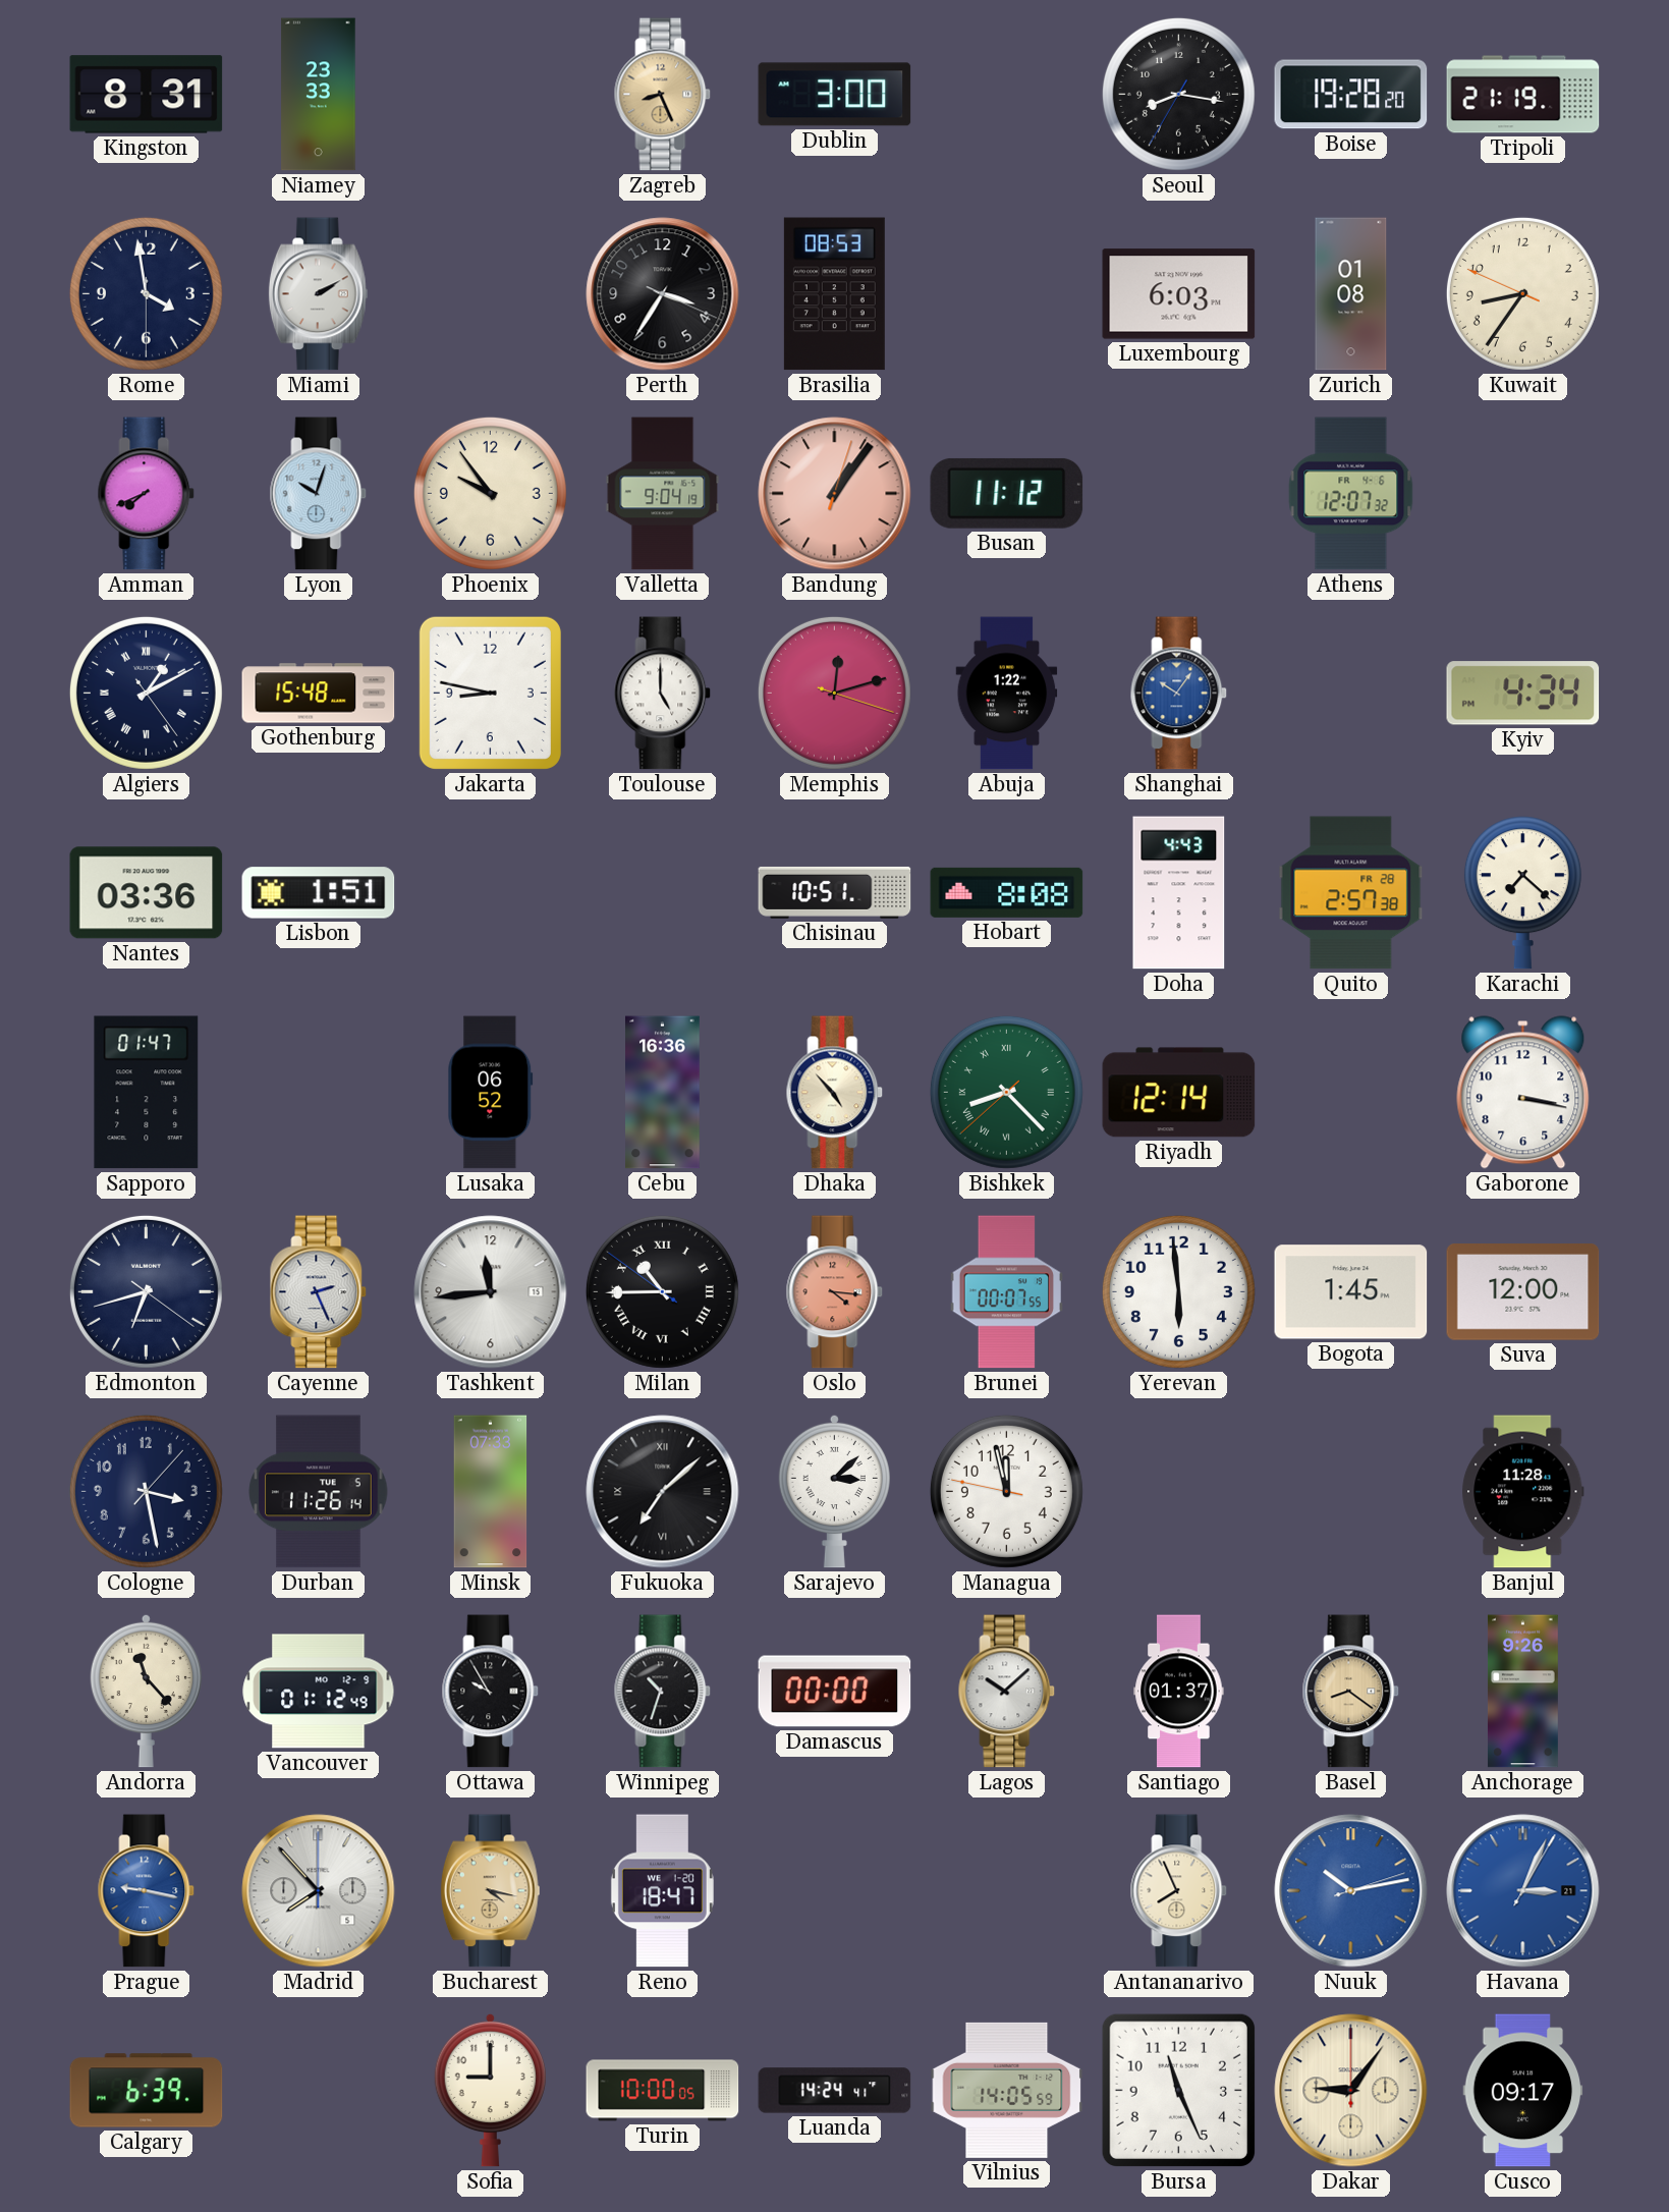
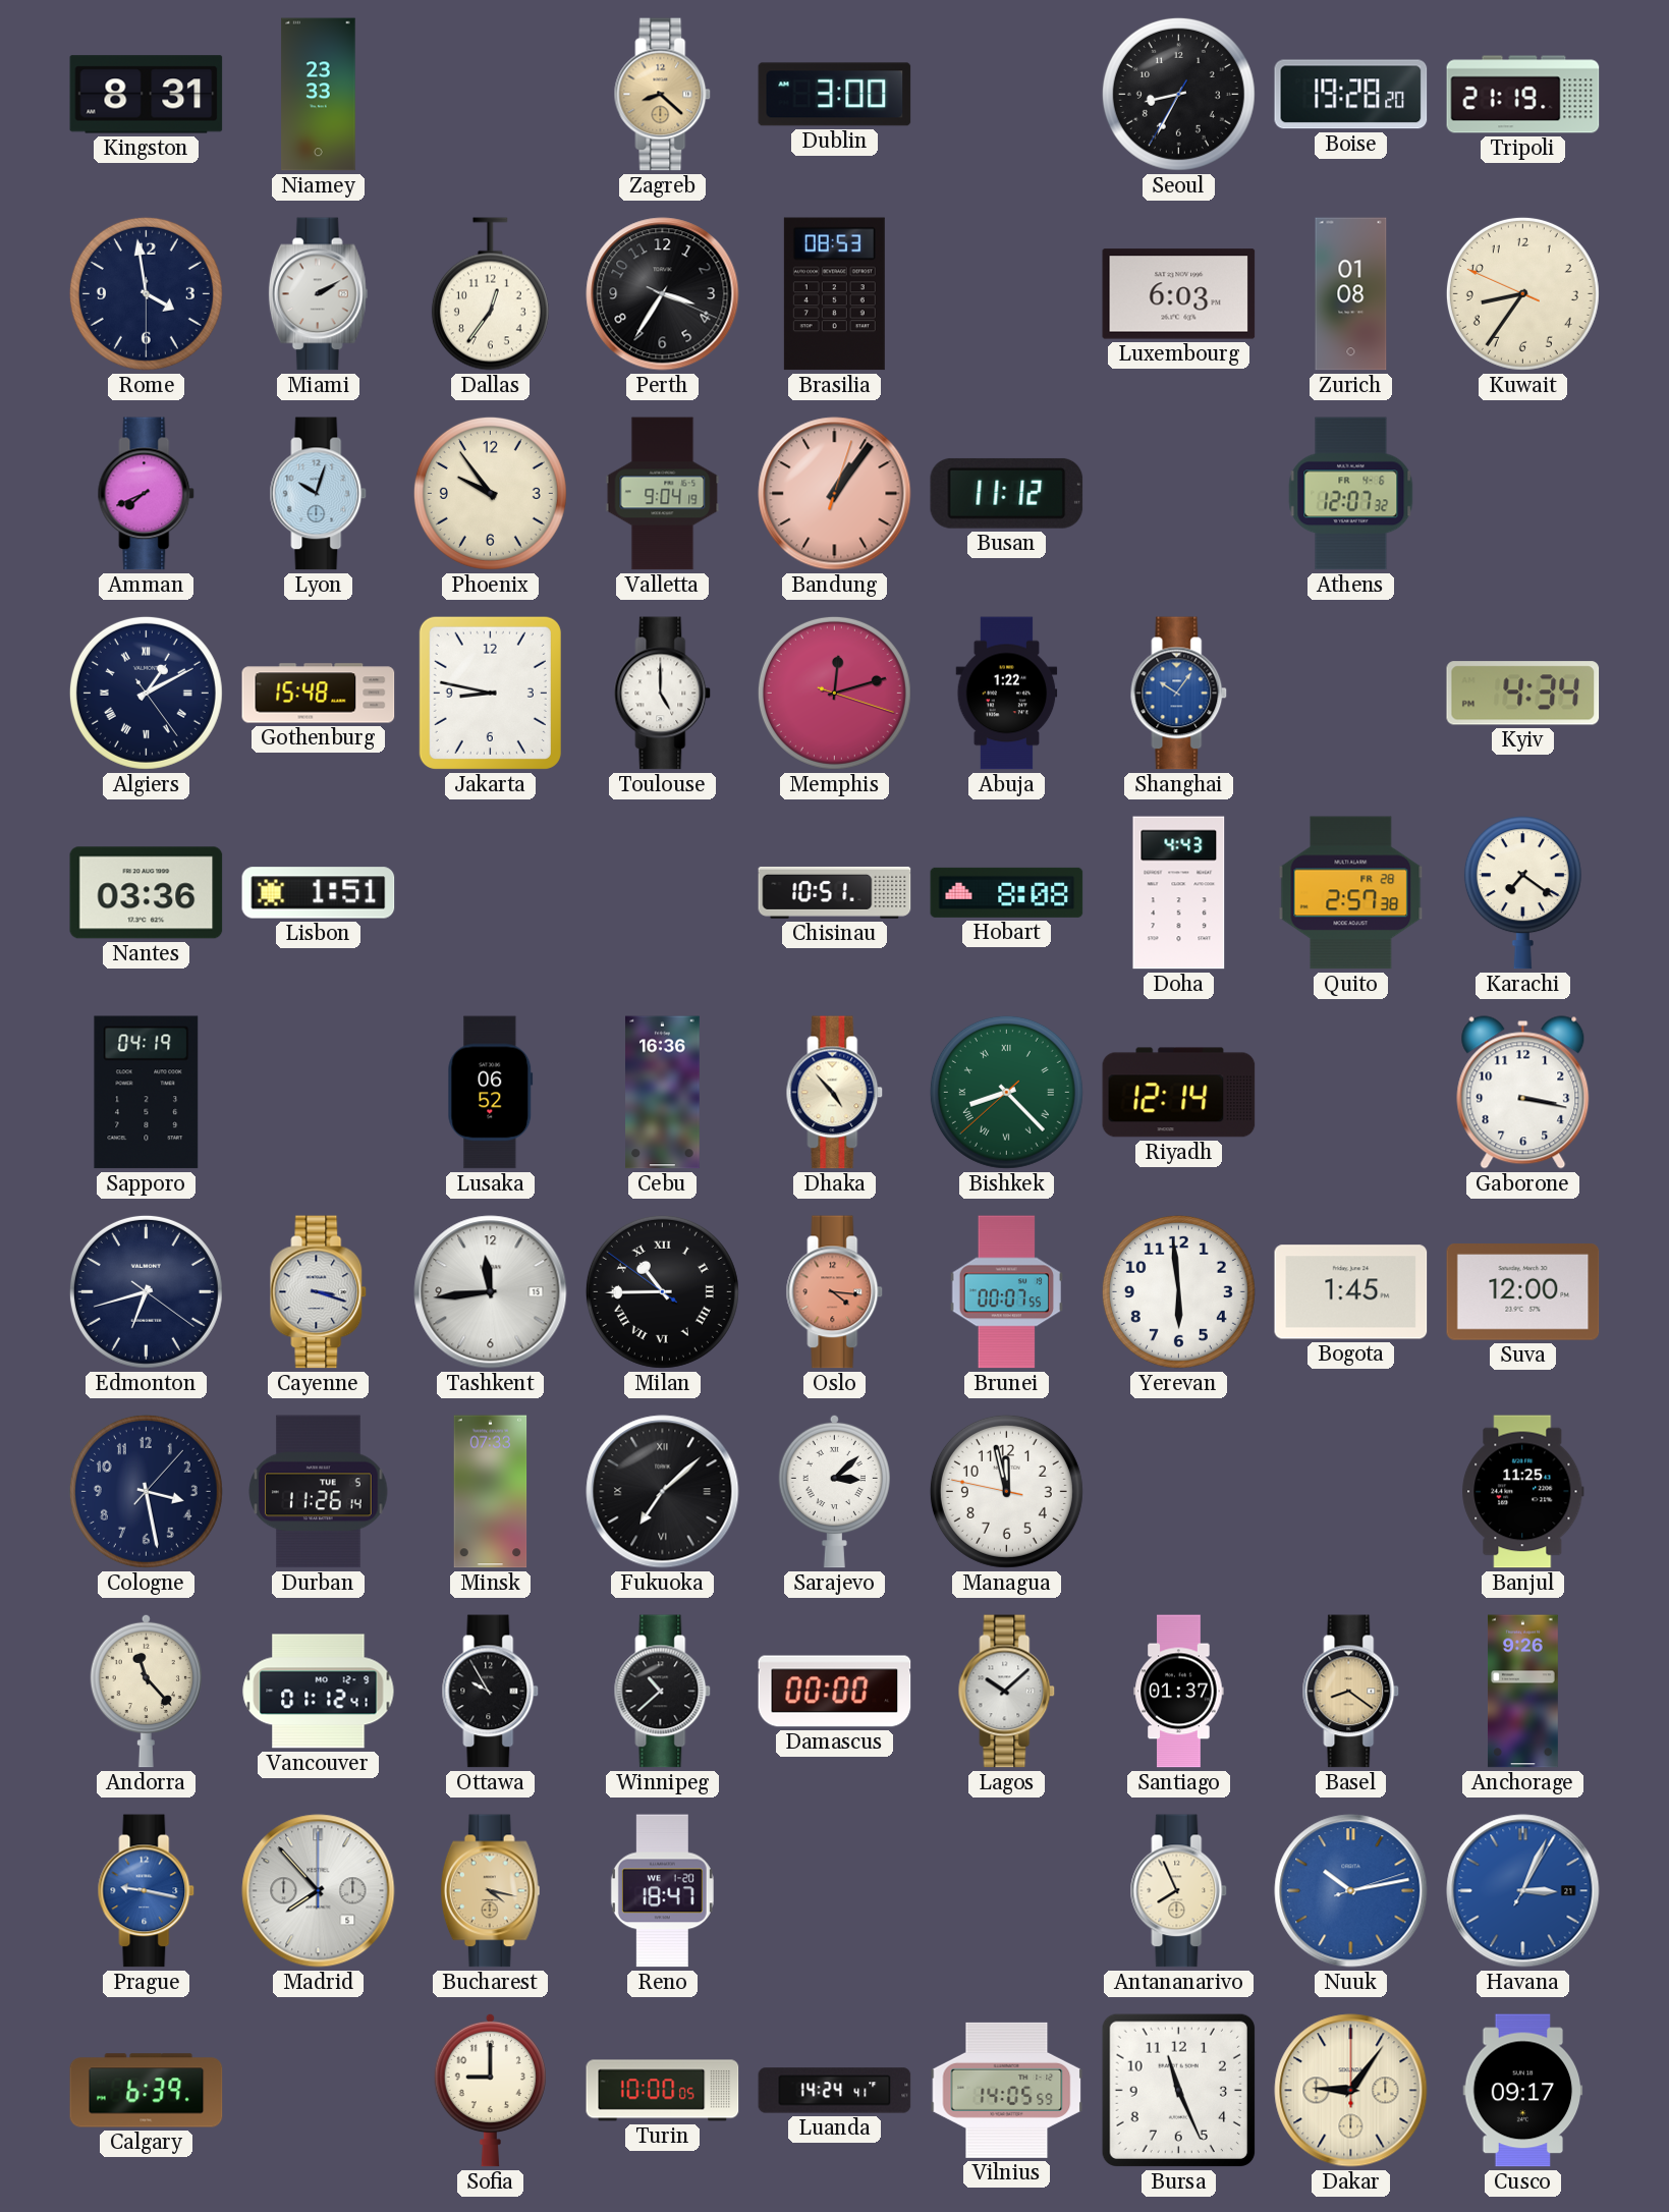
Zagreb: 8:26 -> 8:22
Seoul: 8:16 -> 8:34
Dallas: none -> 12:36
Karachi: 7:22 -> 7:21
Sapporo: 01:47 -> 04:19
Cayenne: 2:26 -> 3:18
Banjul: 11:28 -> 11:25
Vancouver: 01:12:49 -> 01:12:41
Winnipeg: 10:33 -> 10:38
